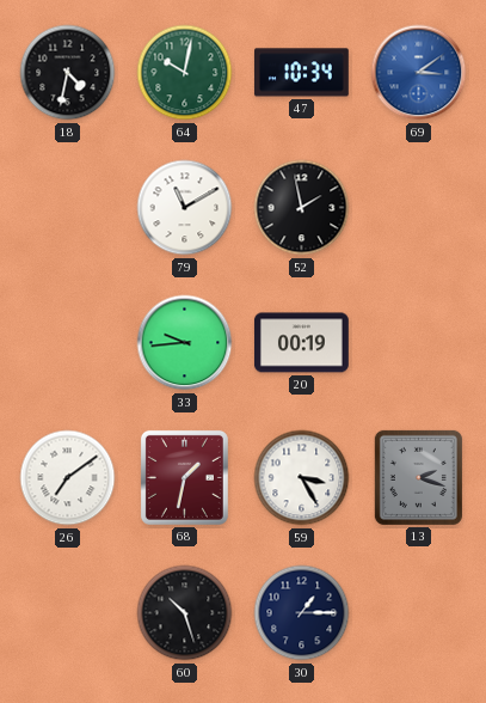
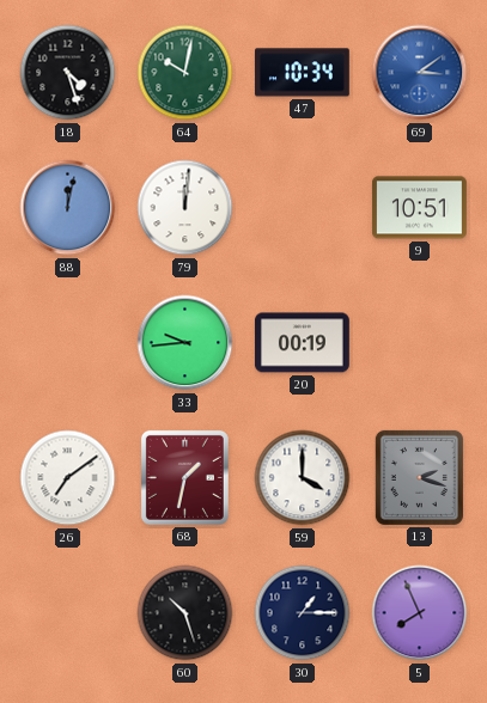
18: 4:32 -> 4:27
88: none -> 12:02
79: 11:10 -> 12:01
52: 1:58 -> none
9: none -> 10:51
59: 3:25 -> 4:00
5: none -> 7:56
